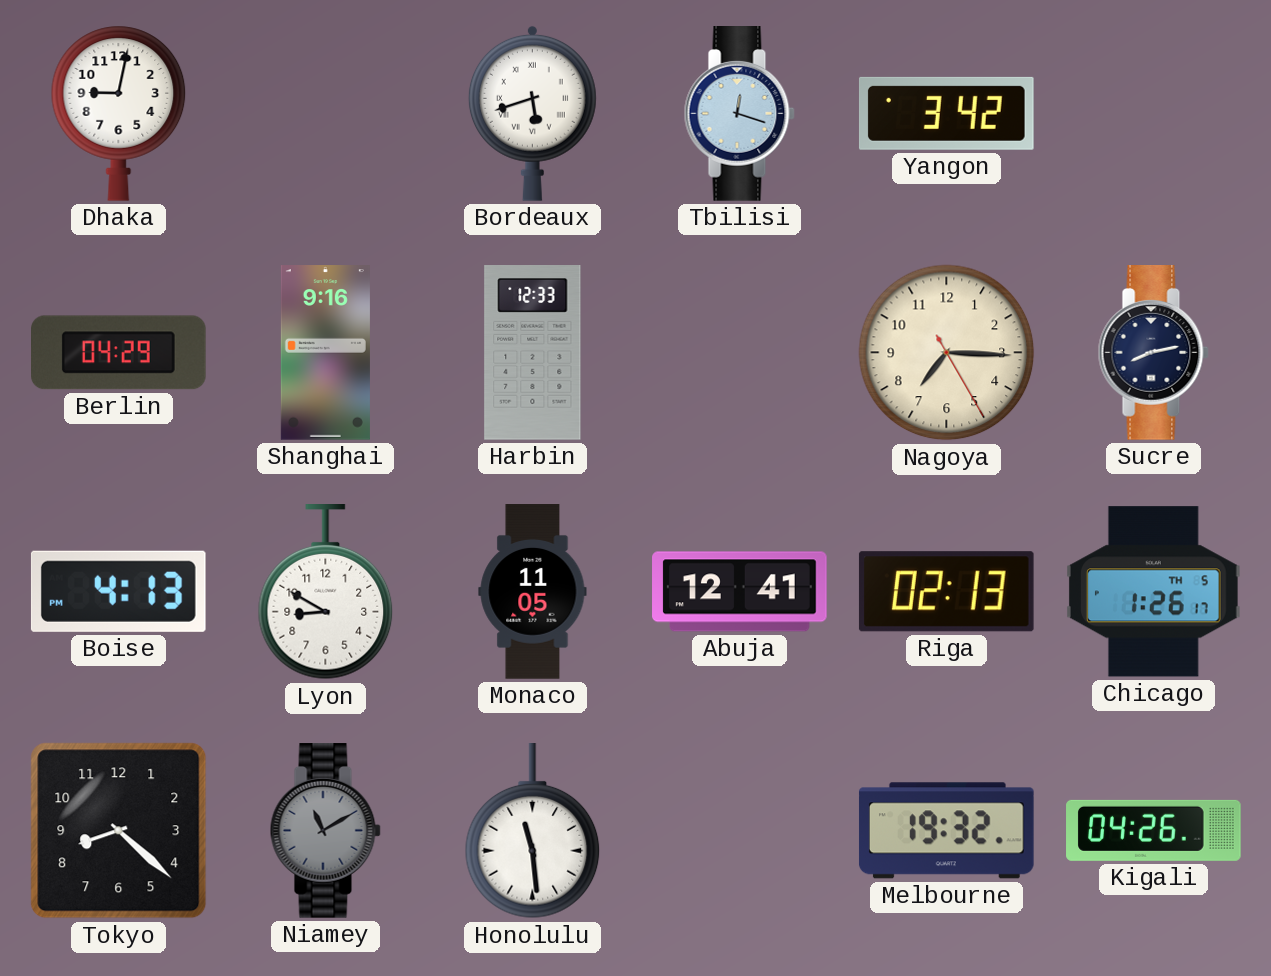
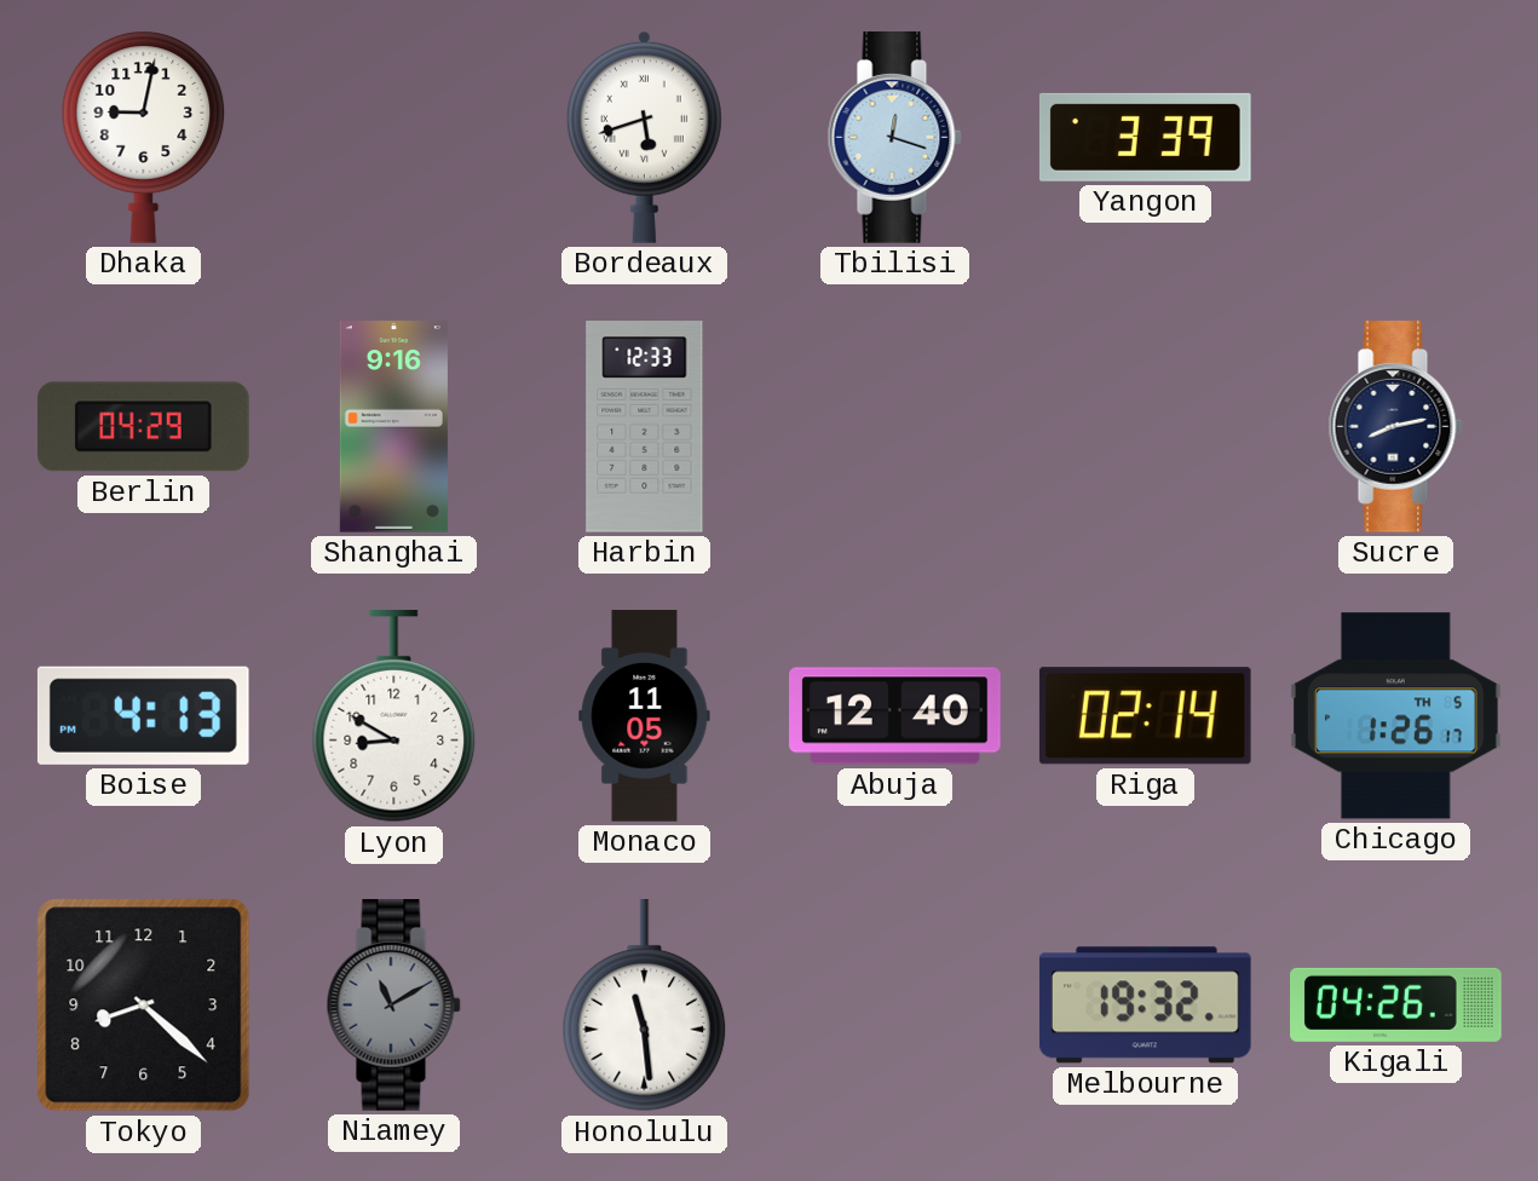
Yangon: 3:42 -> 3:39
Nagoya: 7:15 -> none
Abuja: 12:41 -> 12:40
Riga: 02:13 -> 02:14
